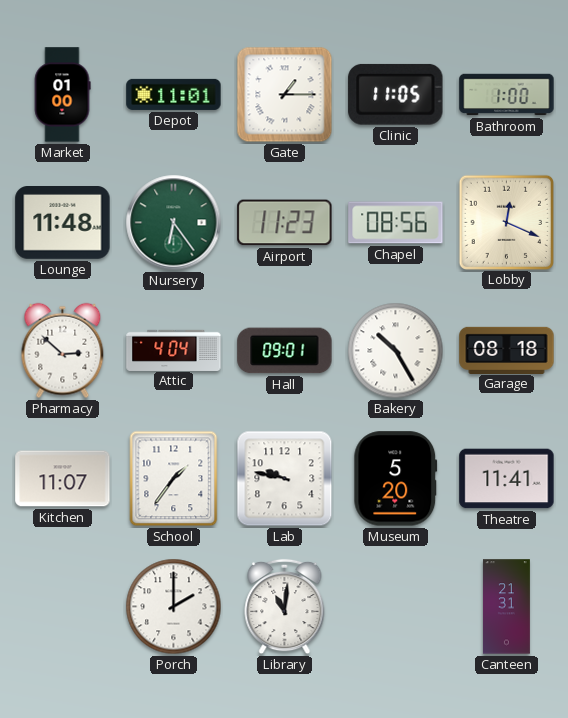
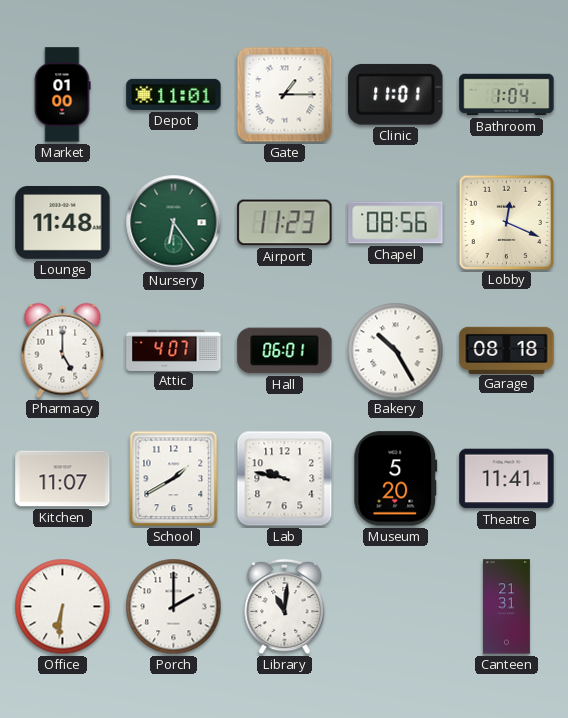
Clinic: 11:05 -> 11:01
Bathroom: 1:00 -> 1:04
Pharmacy: 2:52 -> 5:00
Attic: 4:04 -> 4:07
Hall: 09:01 -> 06:01
School: 1:36 -> 1:40
Office: none -> 6:31
